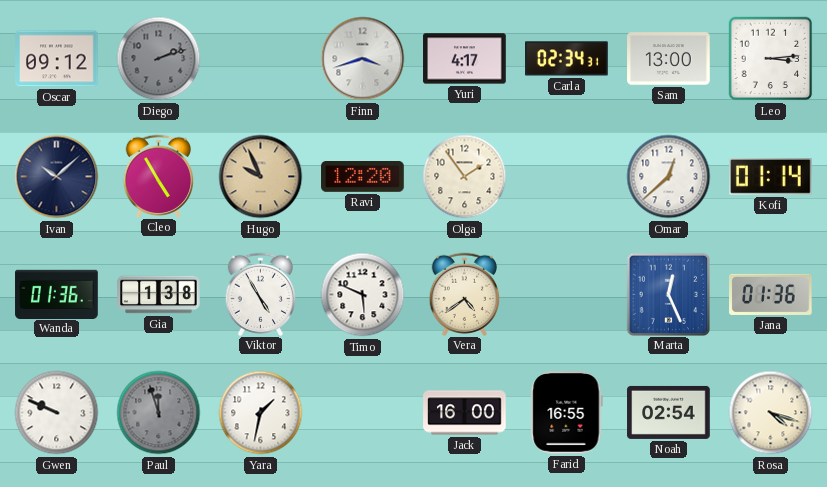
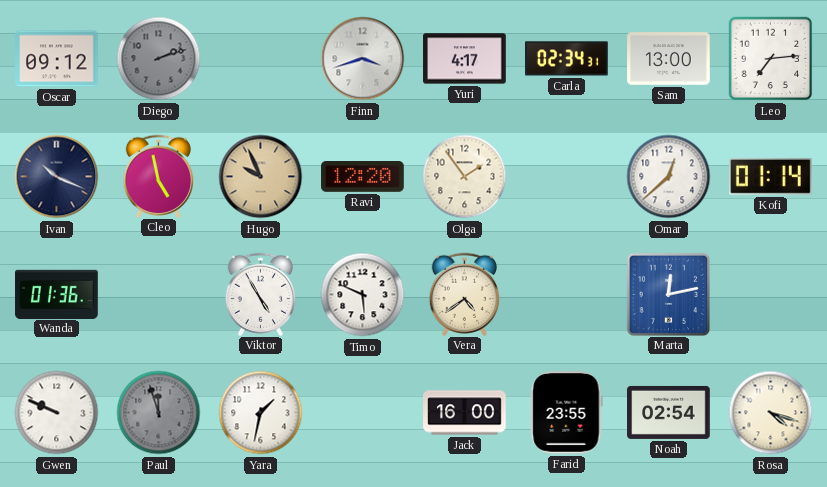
Leo: 3:14 -> 7:14
Ivan: 10:08 -> 10:19
Cleo: 4:55 -> 4:58
Gia: 1:38 -> none
Marta: 12:26 -> 12:13
Jana: 01:36 -> none
Farid: 16:55 -> 23:55
